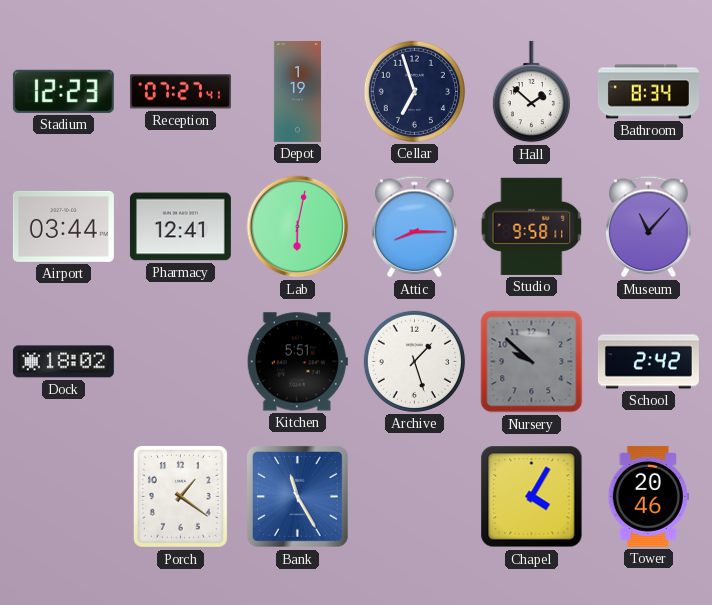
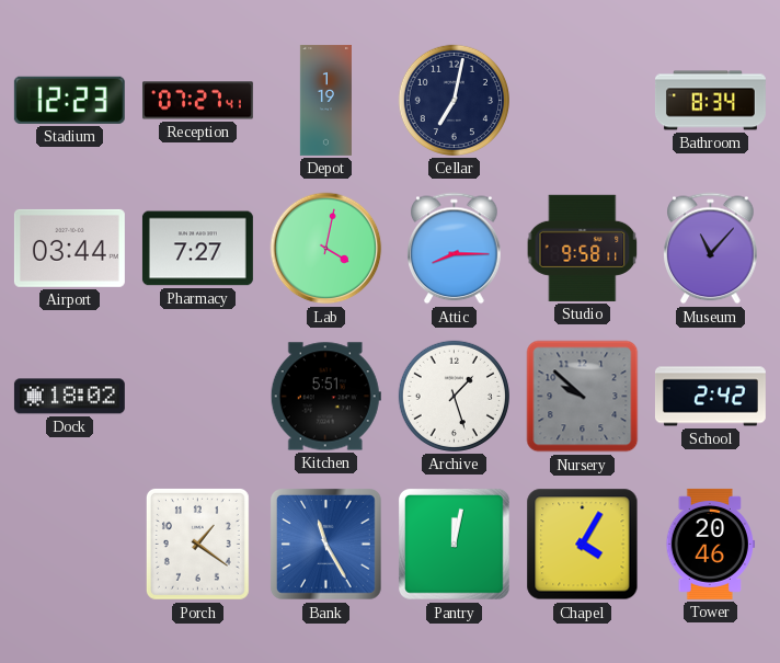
Cellar: 6:57 -> 7:02
Hall: 1:52 -> none
Pharmacy: 12:41 -> 7:27
Lab: 6:02 -> 4:02
Pantry: none -> 12:02
